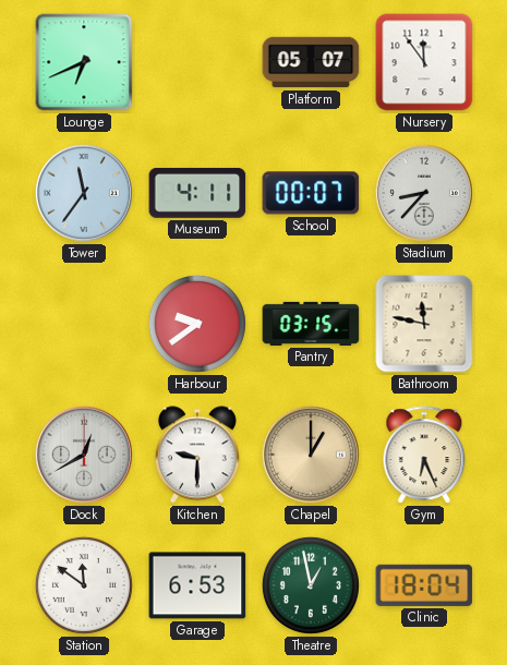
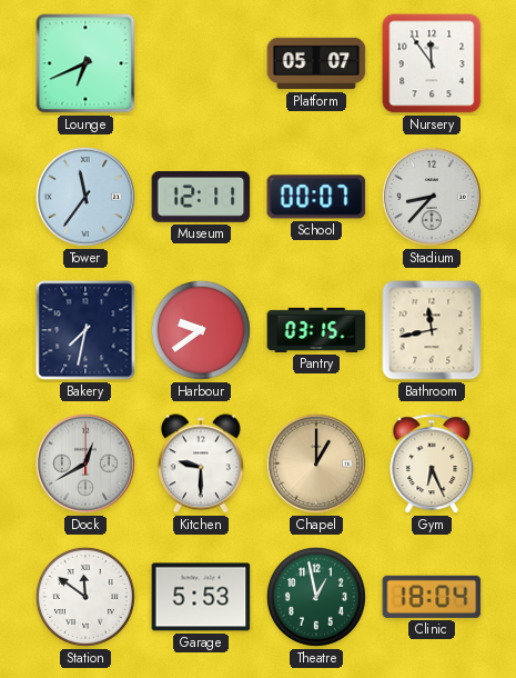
Museum: 4:11 -> 12:11
Bakery: none -> 7:32
Bathroom: 11:47 -> 11:43
Garage: 6:53 -> 5:53
